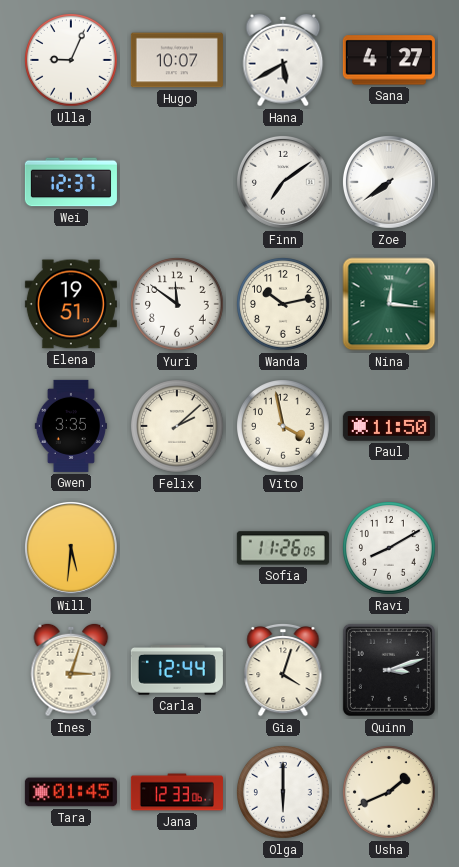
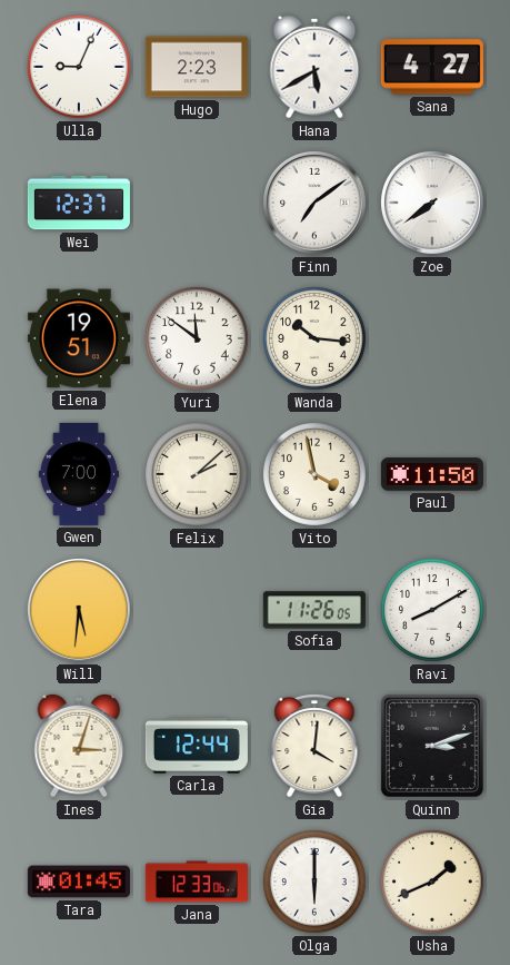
Hugo: 10:07 -> 2:23
Wanda: 10:13 -> 10:16
Nina: 12:16 -> none
Gwen: 3:35 -> 7:00
Gia: 4:03 -> 4:01
